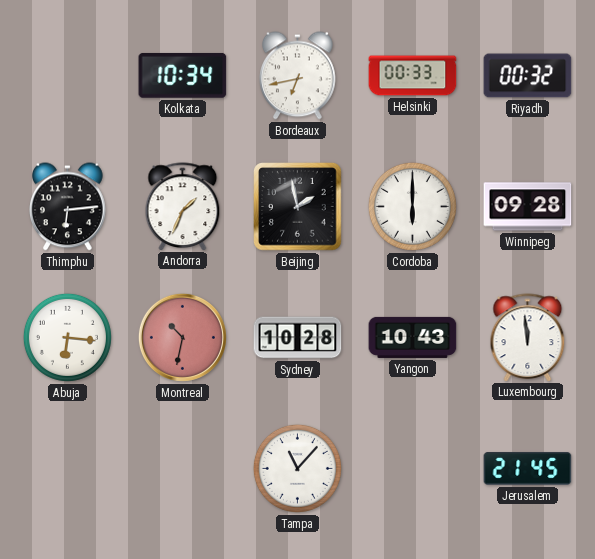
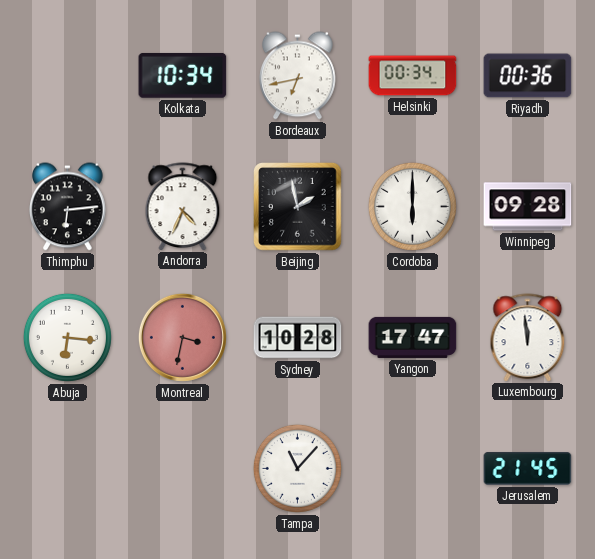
Helsinki: 00:33 -> 00:34
Riyadh: 00:32 -> 00:36
Andorra: 1:34 -> 4:34
Montreal: 10:32 -> 3:32
Yangon: 10:43 -> 17:47
